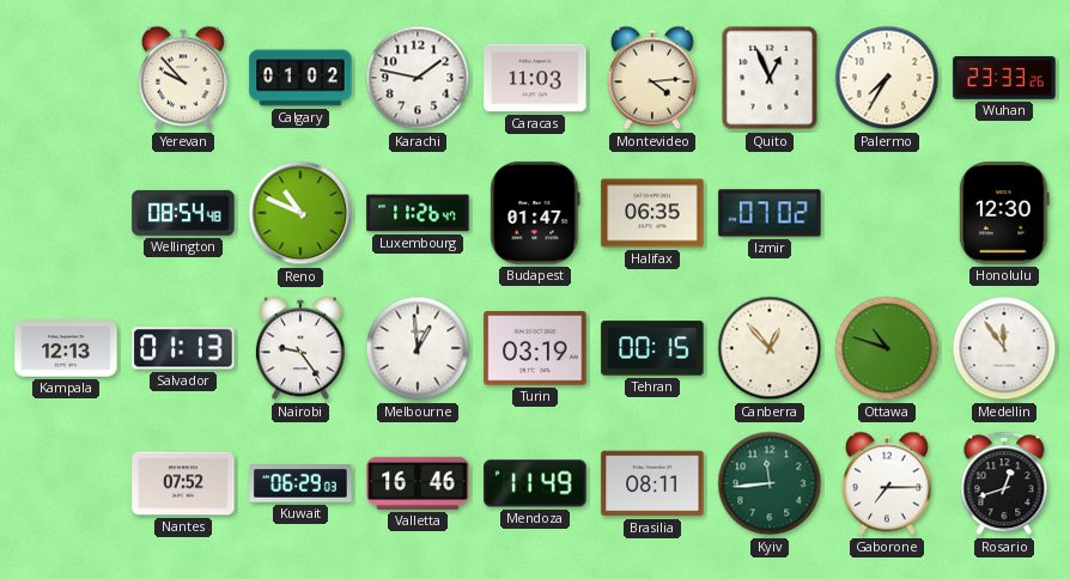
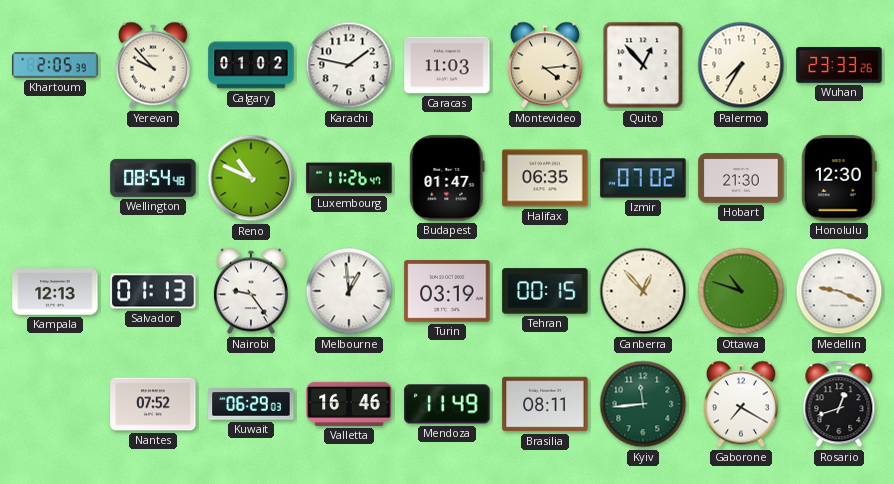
Khartoum: none -> 2:05
Quito: 12:56 -> 12:53
Hobart: none -> 21:30
Medellin: 11:54 -> 9:19
Gaborone: 7:15 -> 7:20
